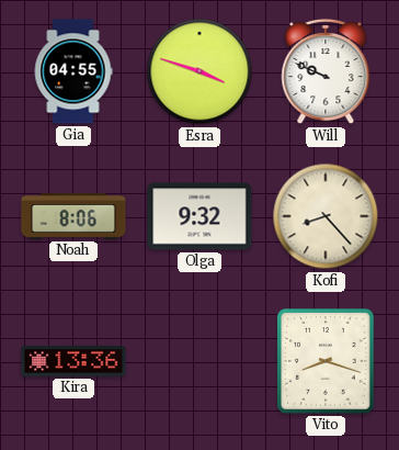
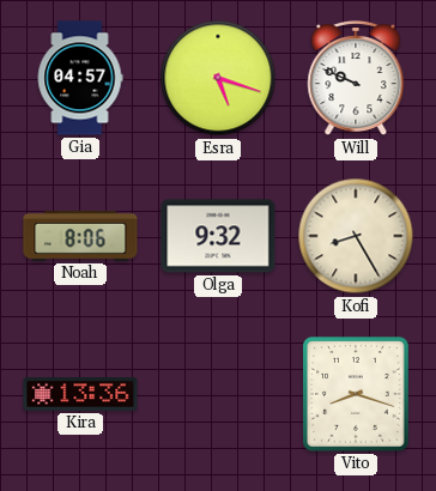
Gia: 04:55 -> 04:57
Esra: 3:48 -> 5:18
Kofi: 8:23 -> 8:25
